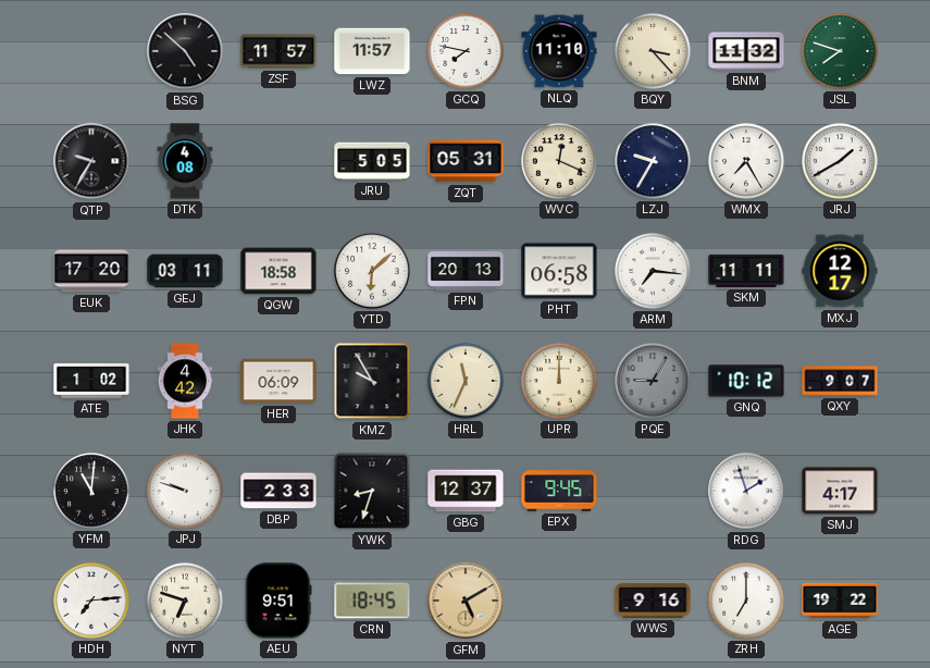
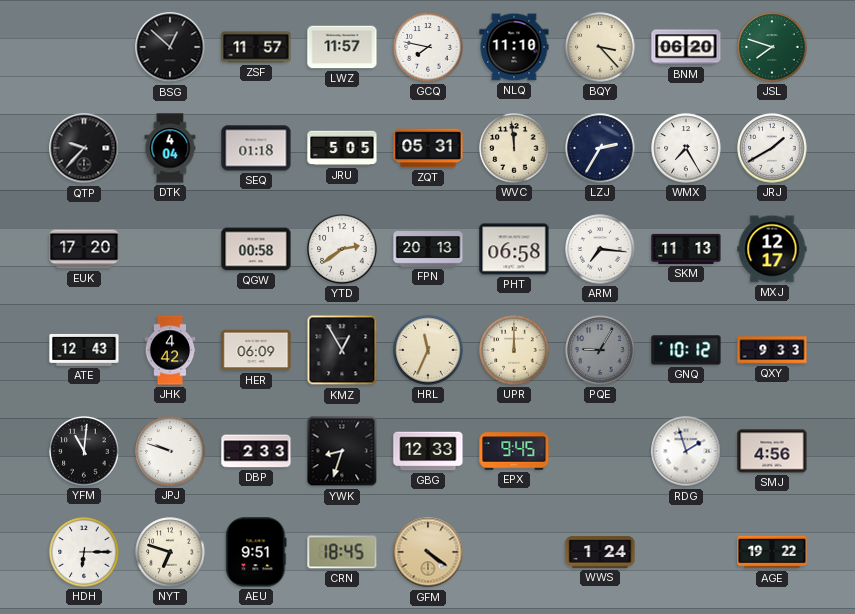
BSG: 4:52 -> 12:52
BNM: 11:32 -> 06:20
QTP: 9:35 -> 9:37
DTK: 4:08 -> 4:04
SEQ: none -> 01:18
WVC: 12:19 -> 11:59
LZJ: 9:35 -> 2:35
GEJ: 03:11 -> none
QGW: 18:58 -> 00:58
YTD: 6:08 -> 2:39
SKM: 11:11 -> 11:13
ATE: 1:02 -> 12:43
KMZ: 9:55 -> 12:55
QXY: 9:07 -> 9:33
GBG: 12:37 -> 12:33
SMJ: 4:17 -> 4:56
HDH: 7:14 -> 6:15
GFM: 5:10 -> 4:21
WWS: 9:16 -> 1:24
ZRH: 7:00 -> none
